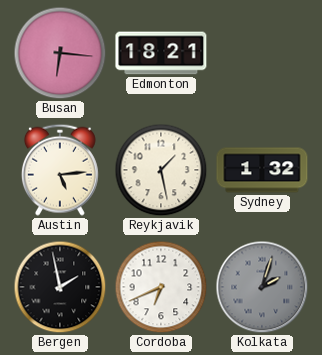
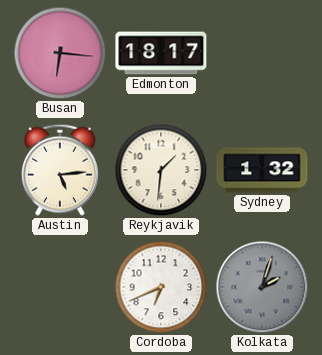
Edmonton: 18:21 -> 18:17
Reykjavik: 1:28 -> 1:31
Bergen: 1:58 -> none
